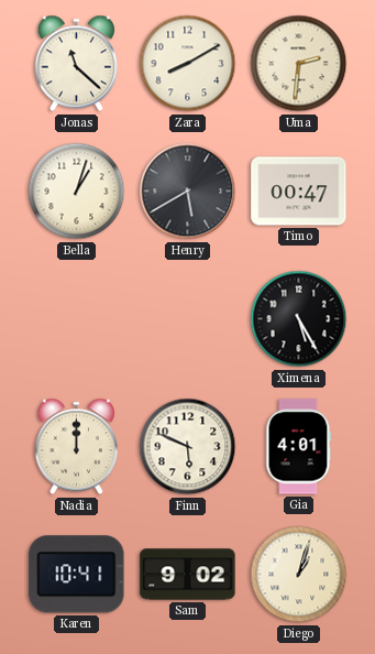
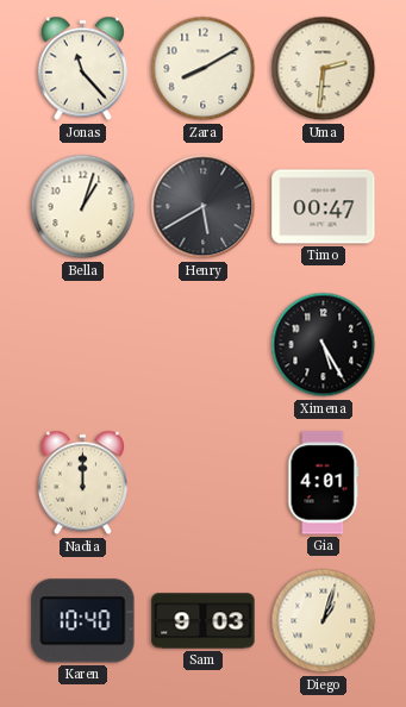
Jonas: 11:22 -> 11:23
Finn: 5:49 -> none
Karen: 10:41 -> 10:40
Sam: 9:02 -> 9:03
